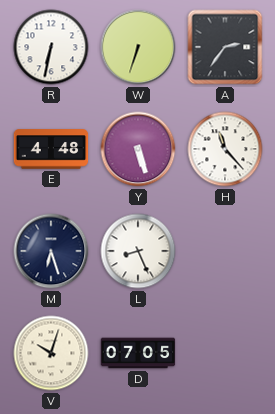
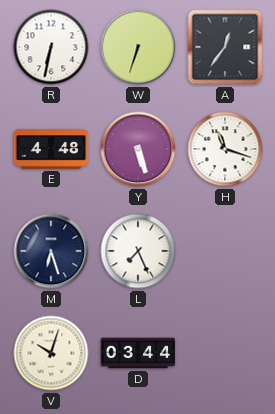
A: 2:36 -> 12:36
H: 11:23 -> 11:18
L: 8:26 -> 7:26
D: 07:05 -> 03:44
